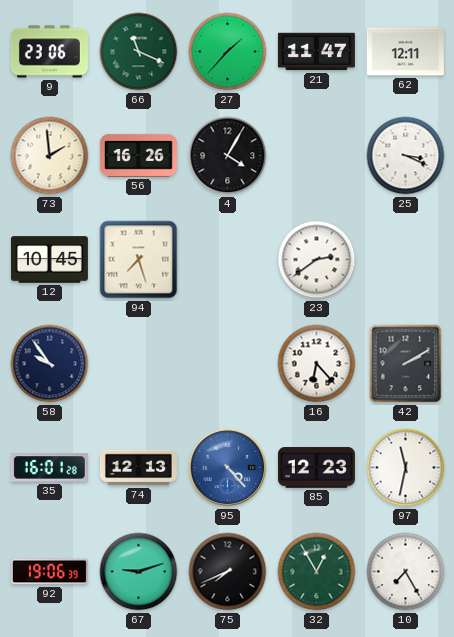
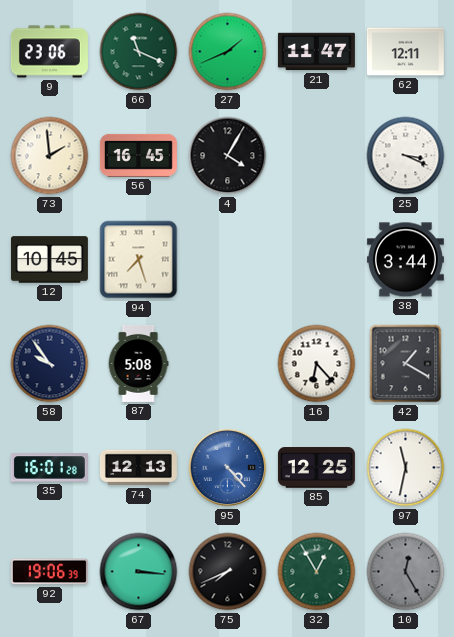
27: 1:37 -> 1:41
56: 16:26 -> 16:45
23: 2:39 -> none
38: none -> 3:44
87: none -> 5:08
42: 2:10 -> 1:20
85: 12:23 -> 12:25
67: 9:12 -> 3:16
10: 7:25 -> 12:25
10 dial: white -> grey
